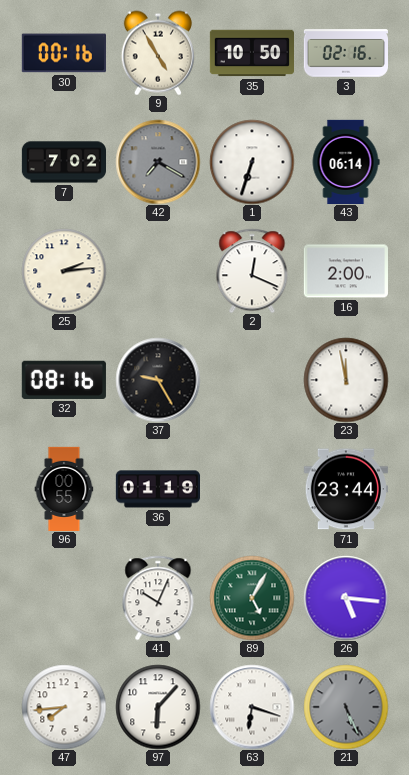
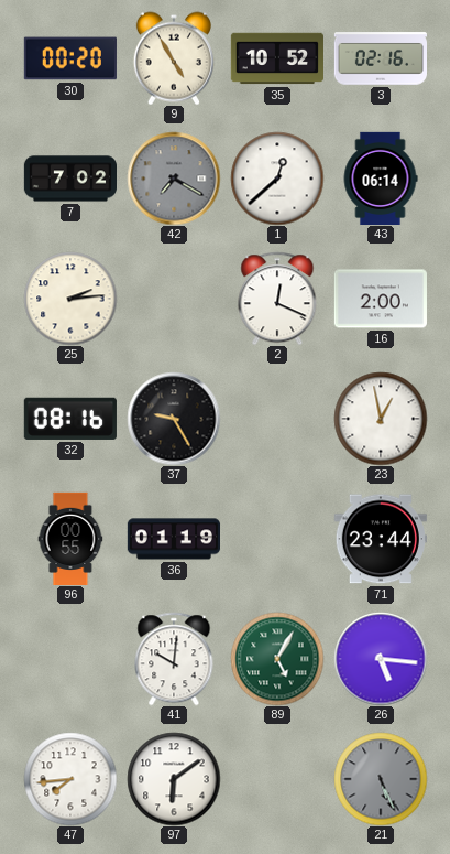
30: 00:16 -> 00:20
35: 10:50 -> 10:52
1: 6:33 -> 12:38
23: 11:58 -> 12:58
41: 10:04 -> 10:01
97: 6:07 -> 6:09
63: 6:18 -> none
